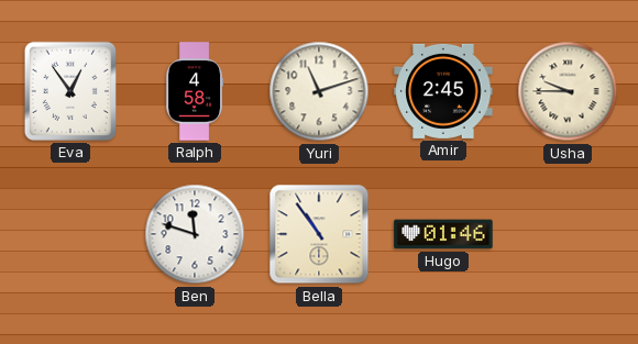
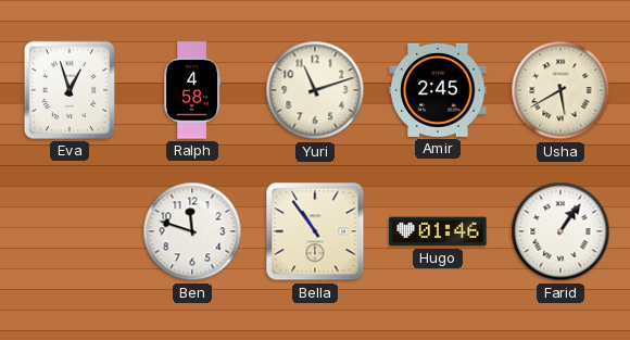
Eva: 12:54 -> 12:57
Usha: 9:45 -> 5:40
Farid: none -> 1:06
